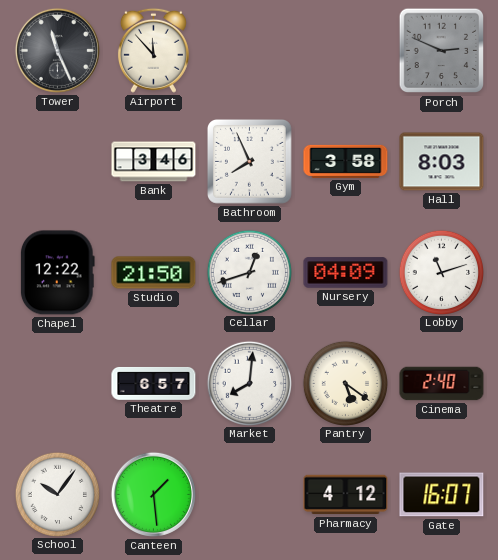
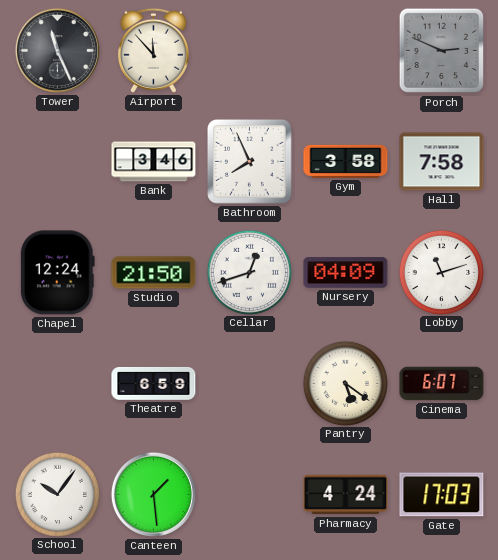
Hall: 8:03 -> 7:58
Chapel: 12:22 -> 12:24
Theatre: 6:57 -> 6:59
Market: 8:01 -> none
Cinema: 2:40 -> 6:07
Pharmacy: 4:12 -> 4:24
Gate: 16:07 -> 17:03
